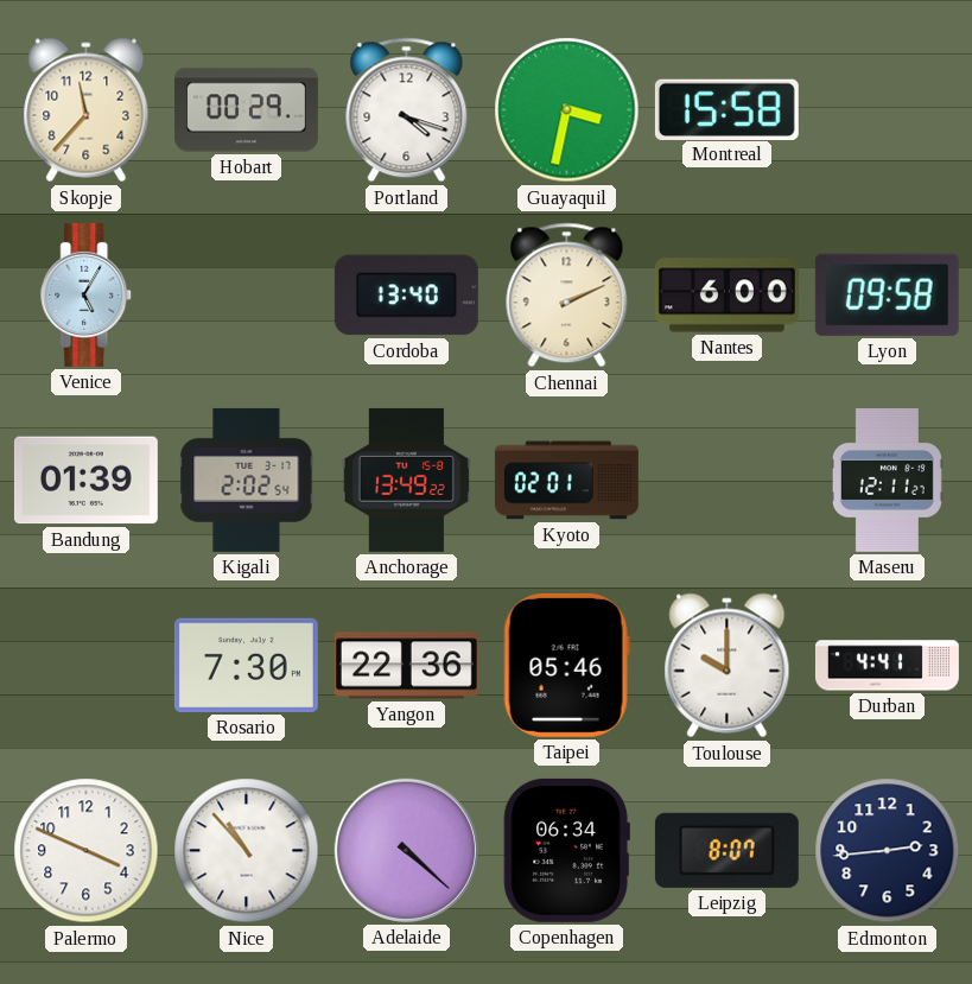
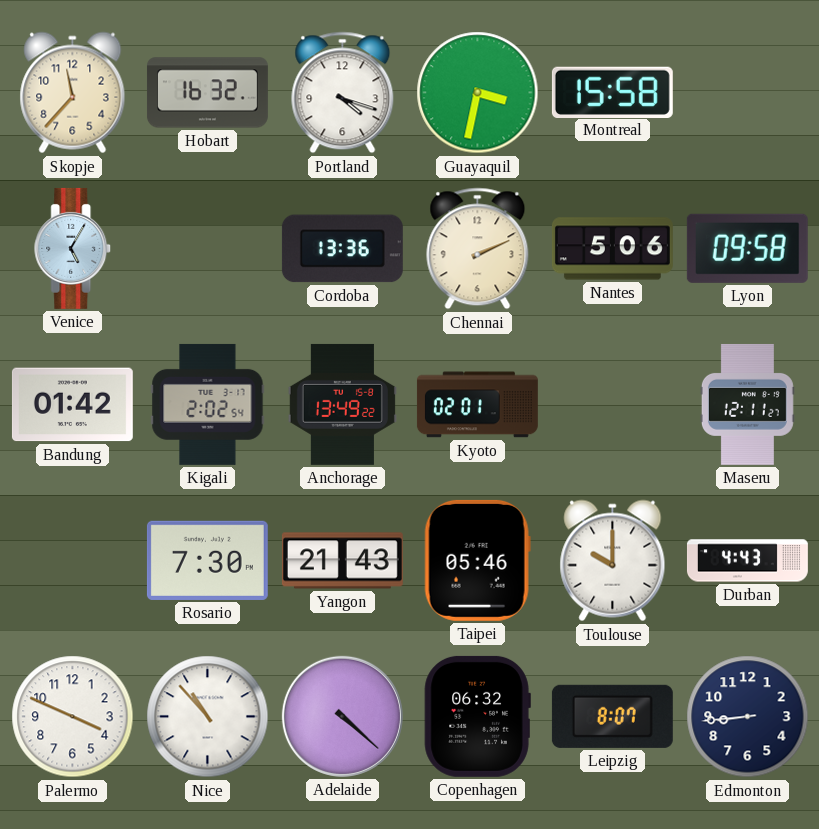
Hobart: 00:29 -> 16:32
Cordoba: 13:40 -> 13:36
Nantes: 6:00 -> 5:06
Bandung: 01:39 -> 01:42
Yangon: 22:36 -> 21:43
Durban: 4:41 -> 4:43
Copenhagen: 06:34 -> 06:32
Edmonton: 2:44 -> 8:44
